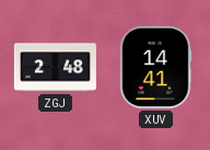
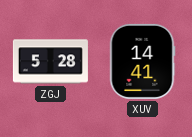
ZGJ: 2:48 -> 5:28
